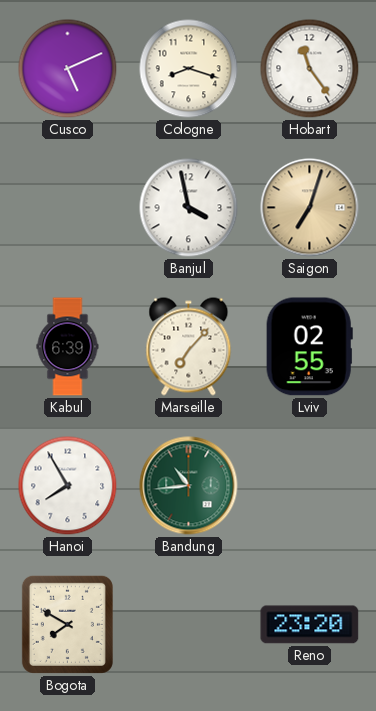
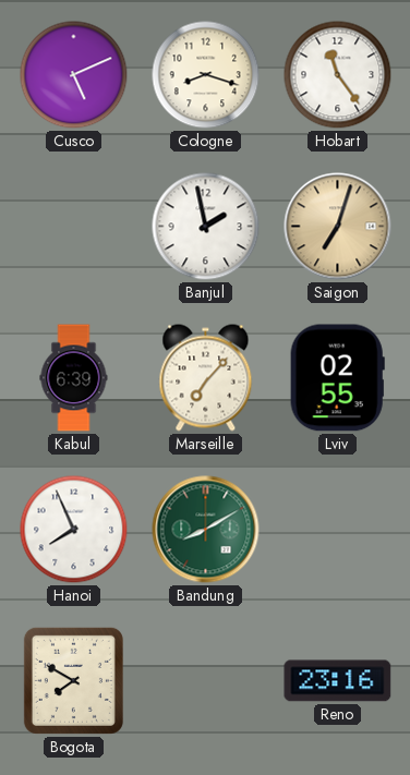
Banjul: 3:58 -> 1:58
Hanoi: 7:55 -> 7:56
Bandung: 10:44 -> 8:10
Reno: 23:20 -> 23:16
